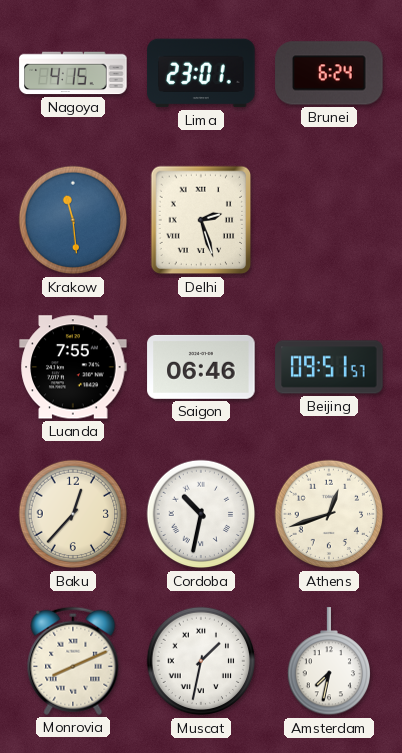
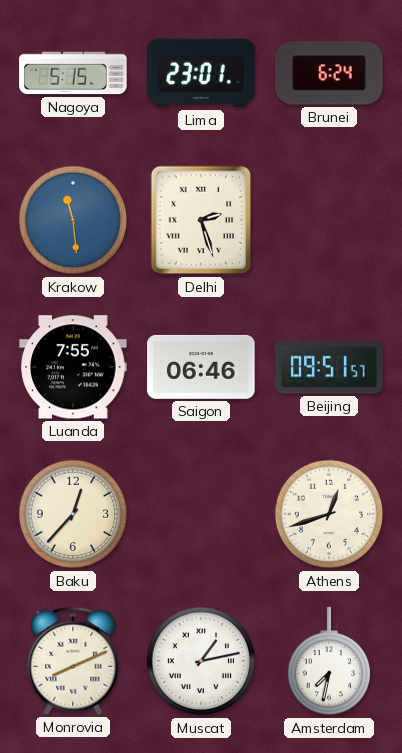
Nagoya: 4:15 -> 5:15
Cordoba: 10:32 -> none
Muscat: 1:32 -> 1:13
